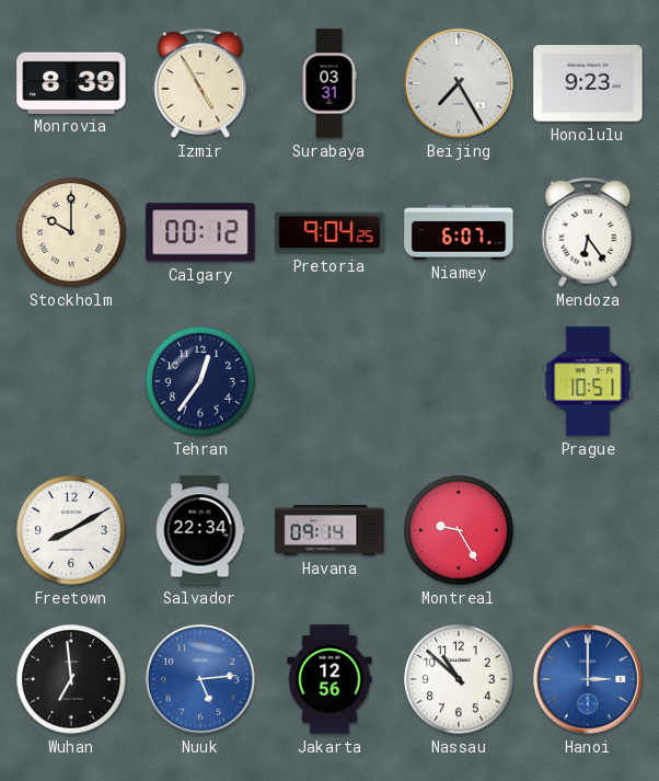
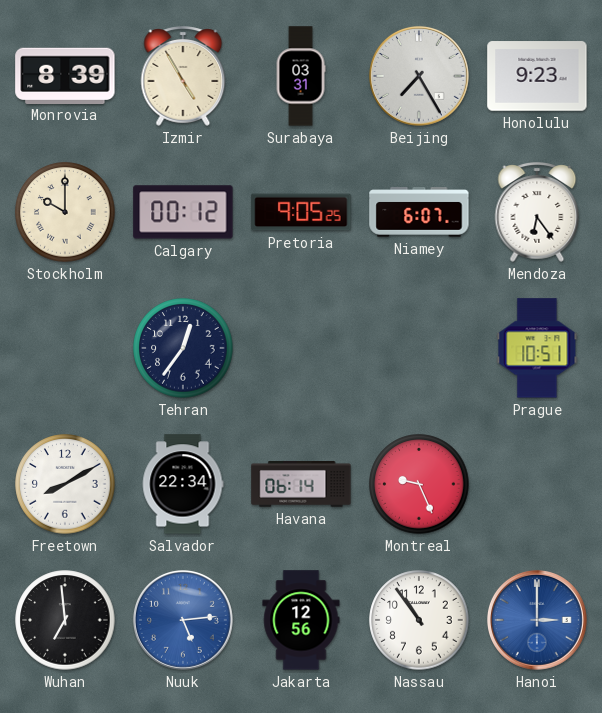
Pretoria: 9:04 -> 9:05
Havana: 09:14 -> 06:14
Montreal: 9:25 -> 9:26
Nassau: 10:52 -> 10:54
